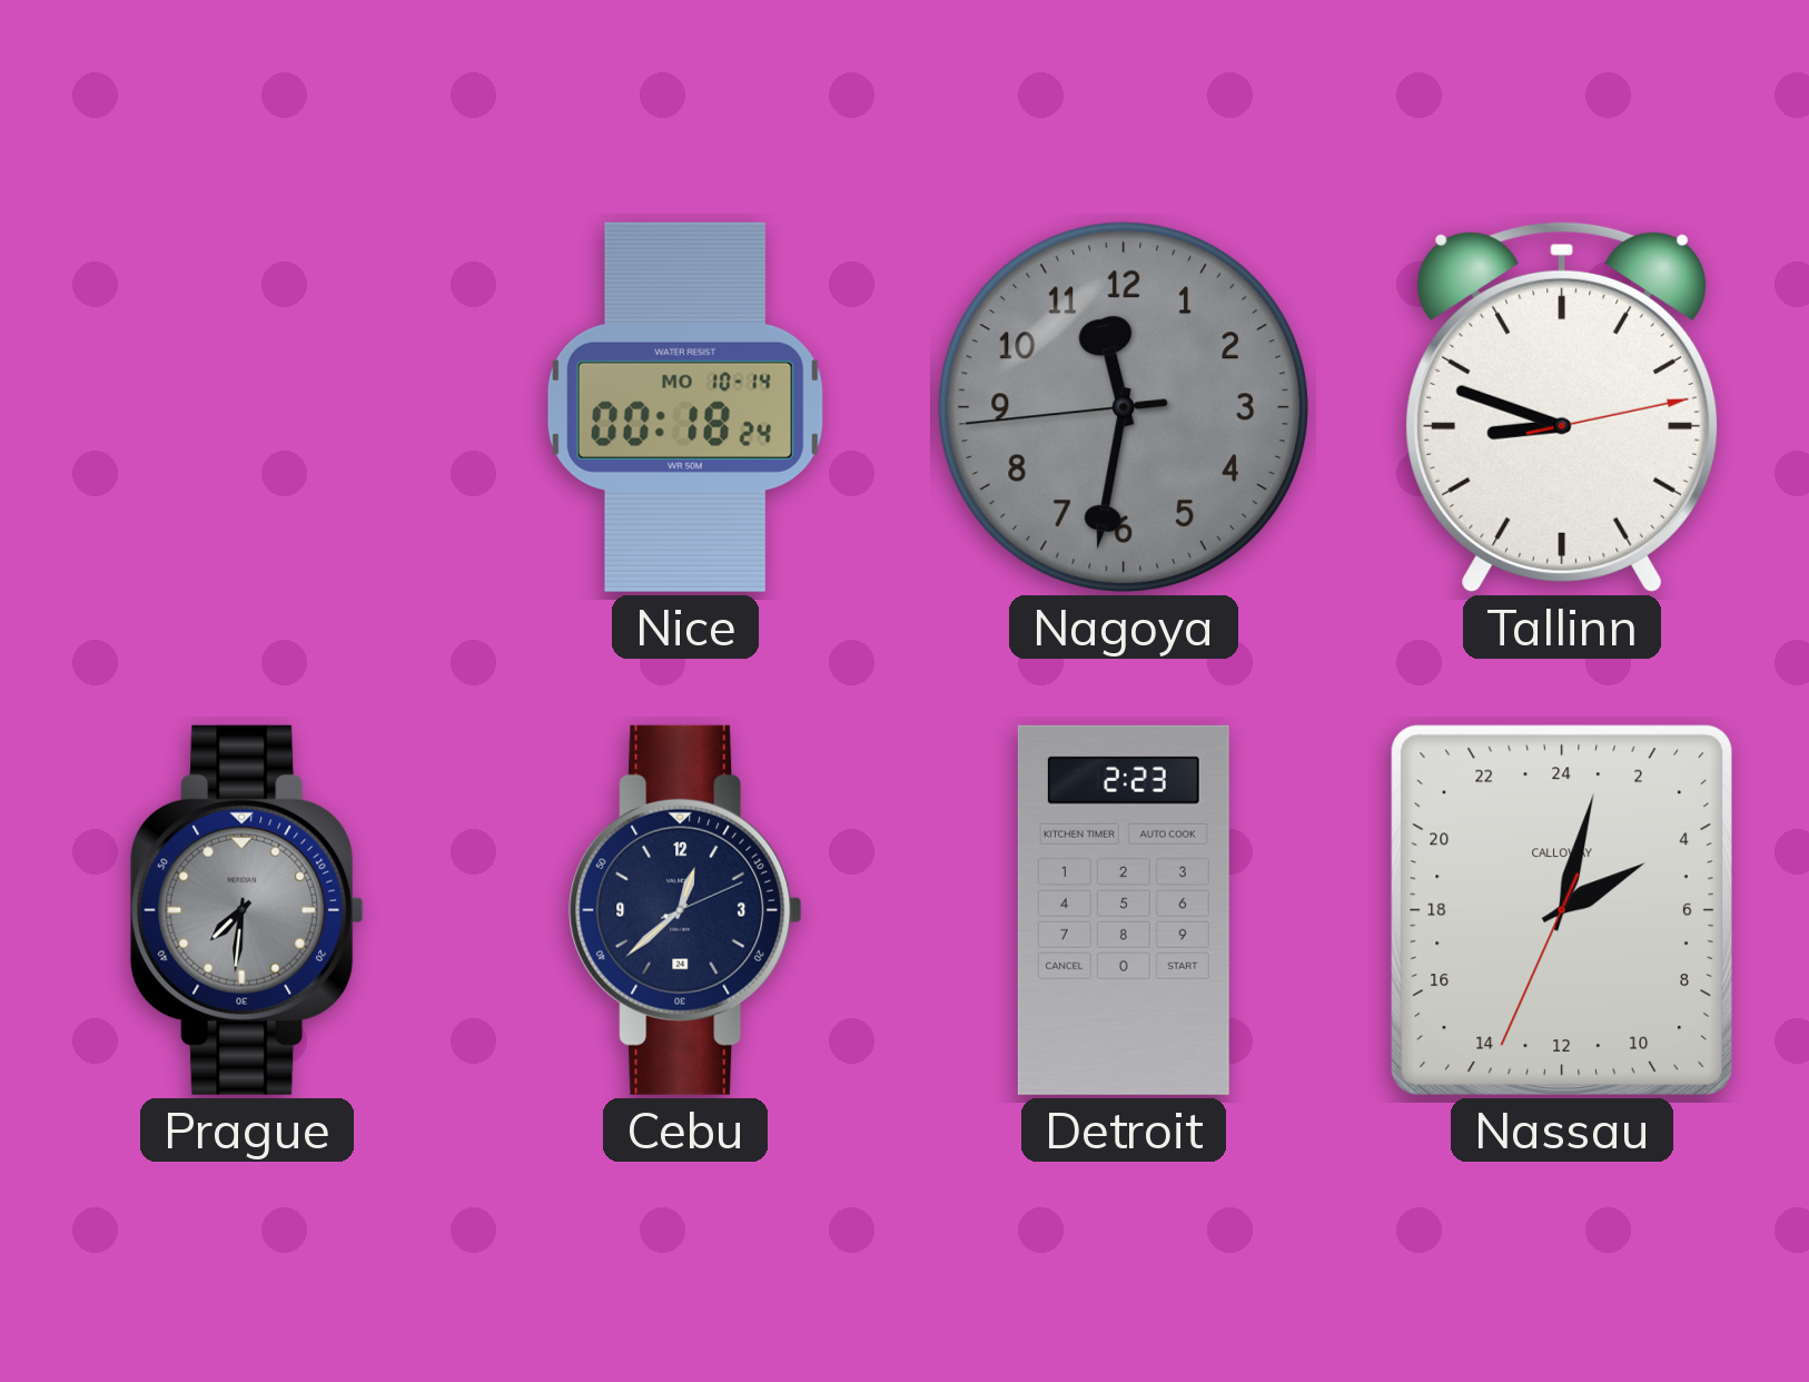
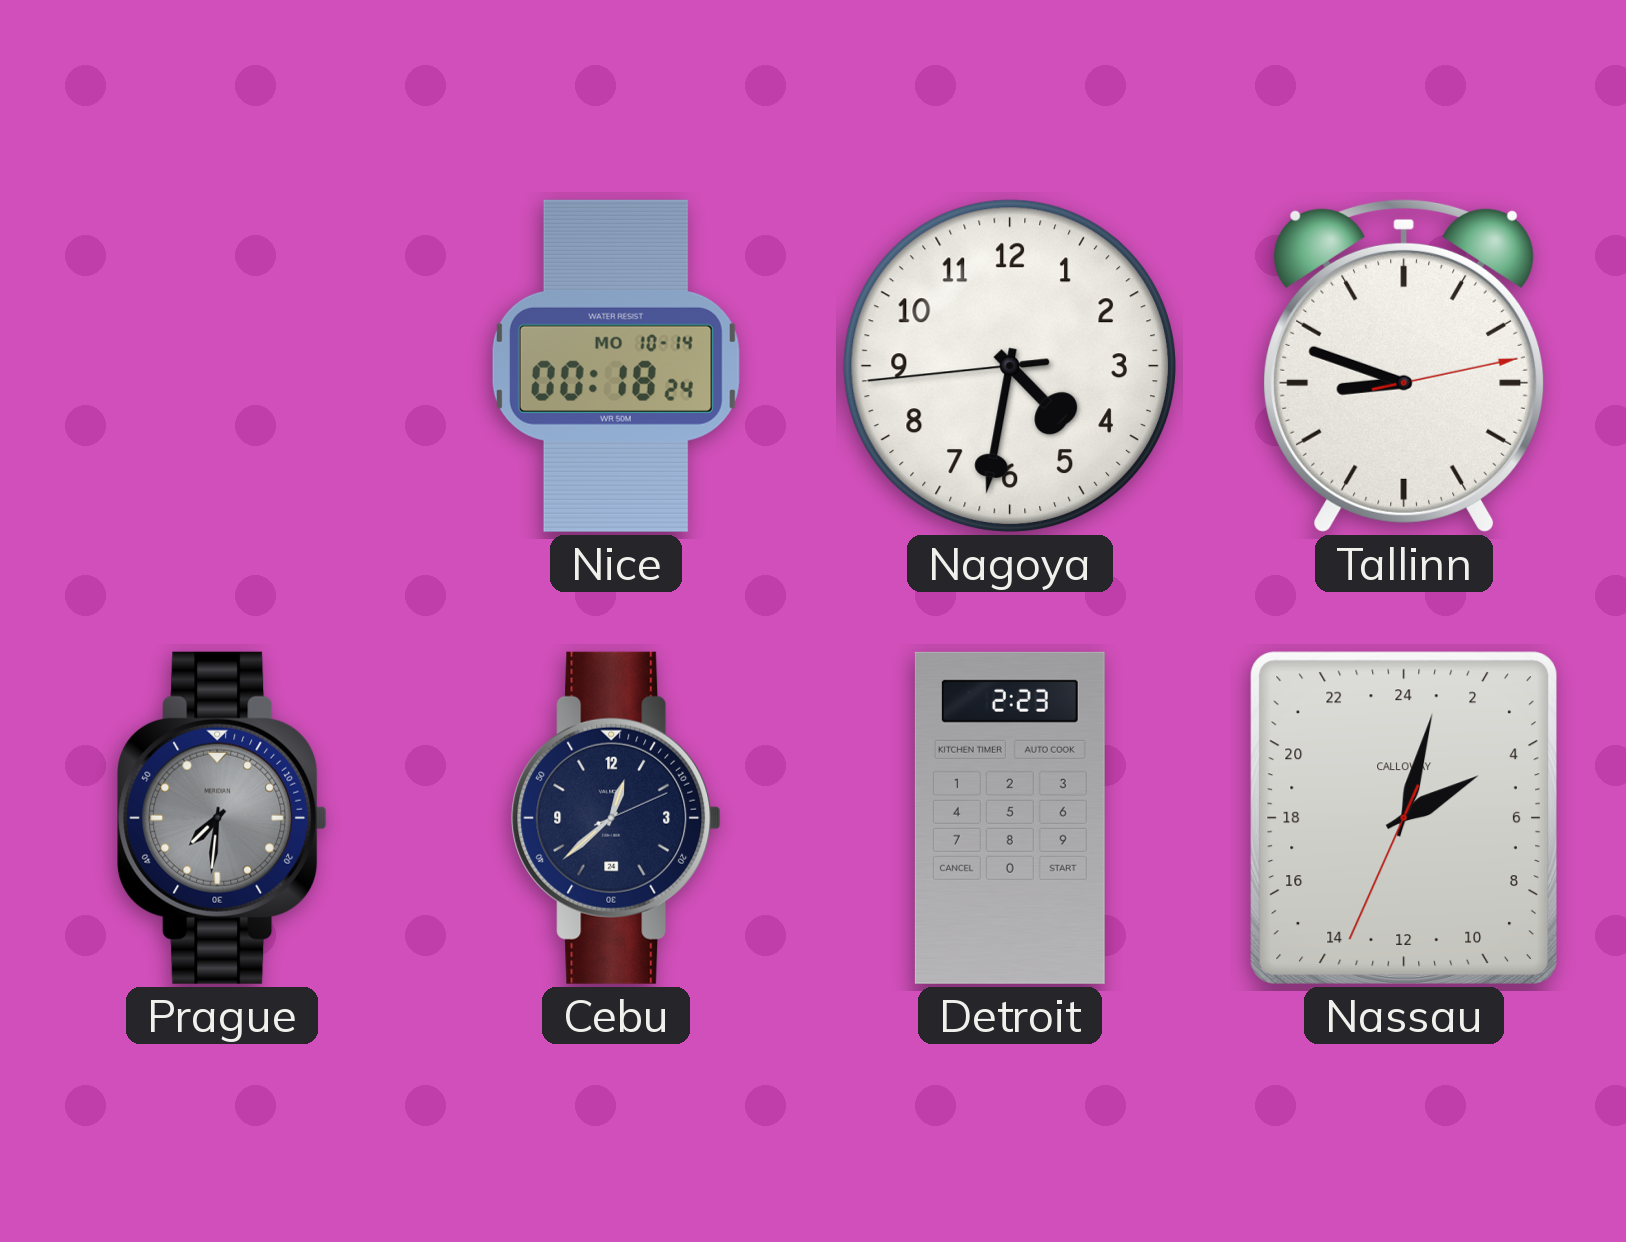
Nagoya: 11:31 -> 4:31
Nagoya dial: grey -> white
